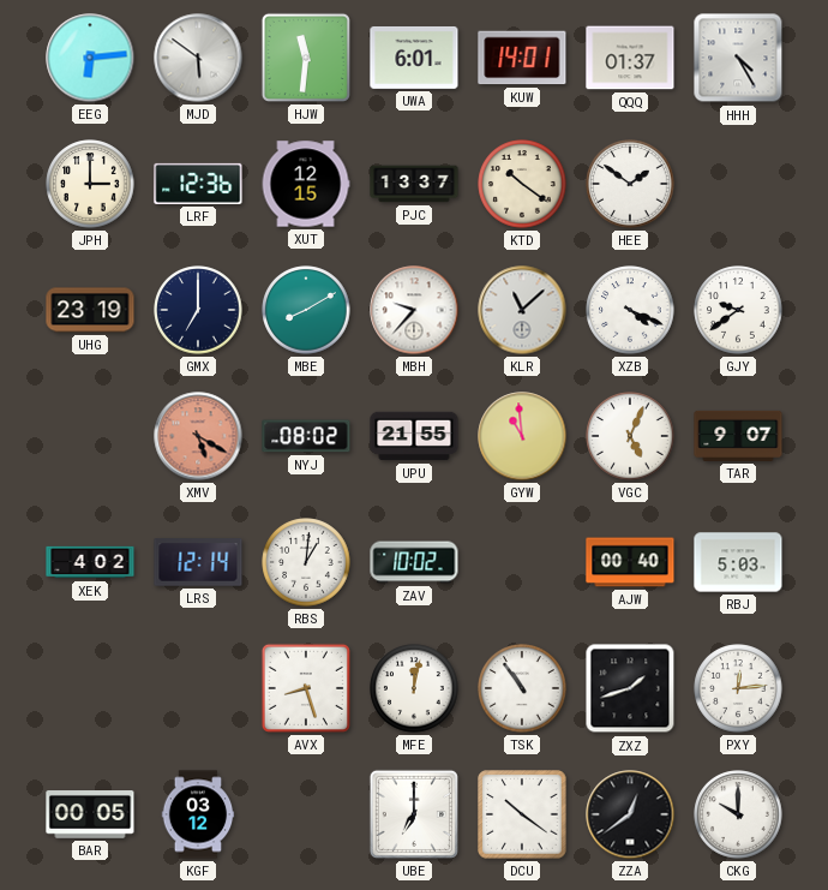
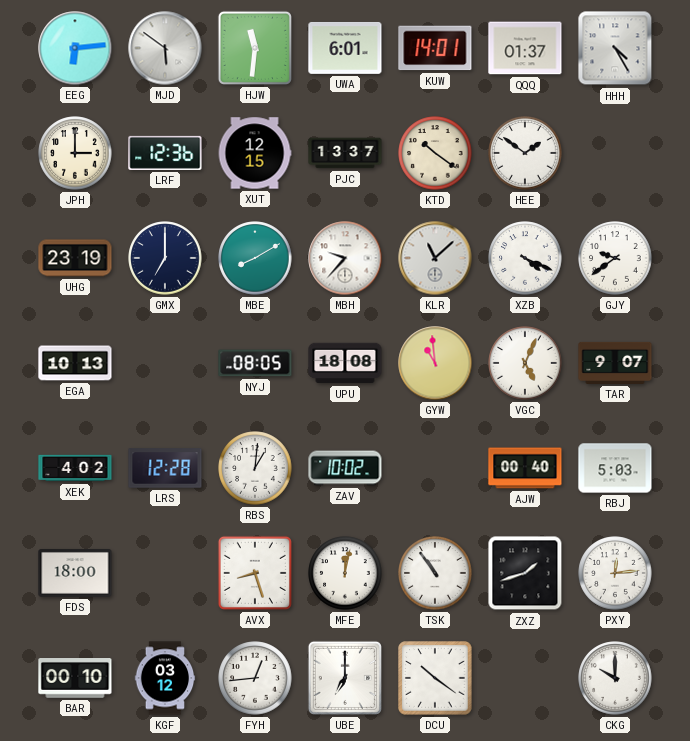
EGA: none -> 10:13
XMV: 5:20 -> none
NYJ: 08:02 -> 08:05
UPU: 21:55 -> 18:08
LRS: 12:14 -> 12:28
FDS: none -> 18:00
BAR: 00:05 -> 00:10
FYH: none -> 12:44
ZZA: 12:39 -> none
